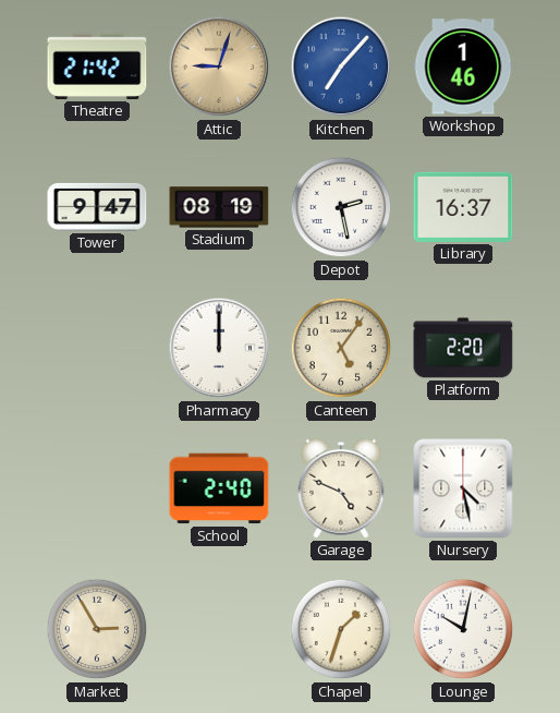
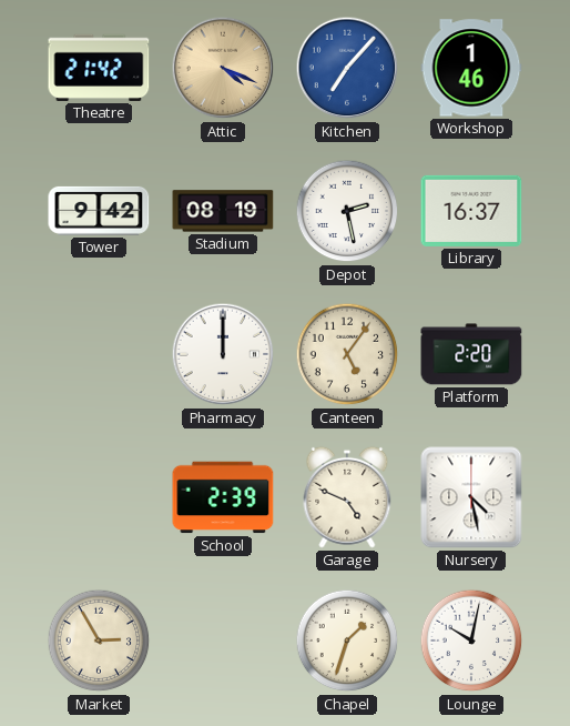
Attic: 9:03 -> 4:19
Tower: 9:47 -> 9:42
School: 2:40 -> 2:39
